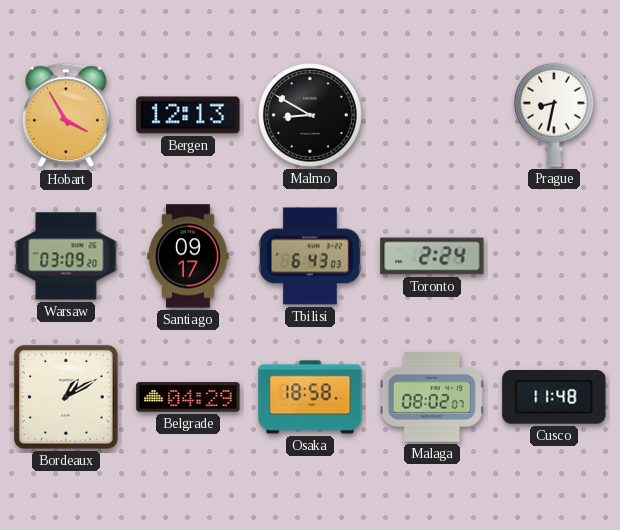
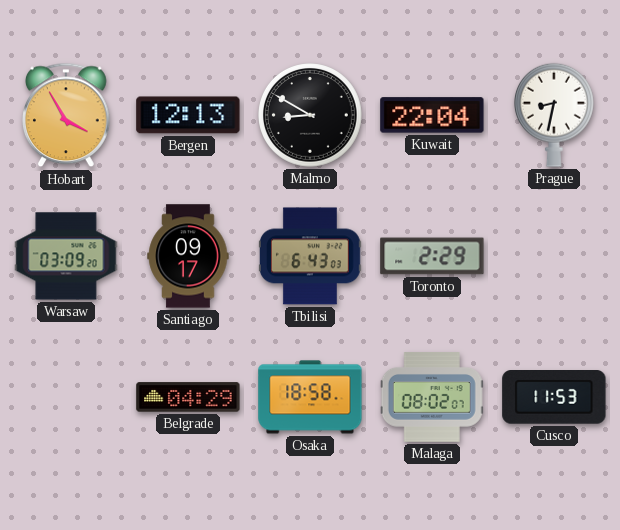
Kuwait: none -> 22:04
Toronto: 2:24 -> 2:29
Bordeaux: 1:10 -> none
Cusco: 11:48 -> 11:53
